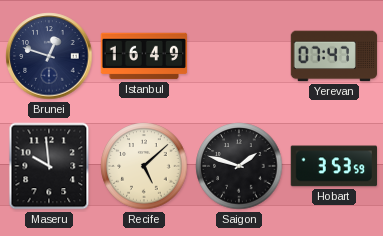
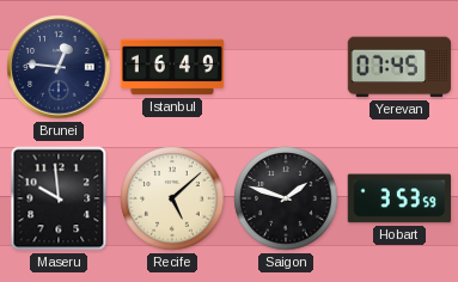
Brunei: 12:48 -> 12:46
Yerevan: 07:47 -> 07:45
